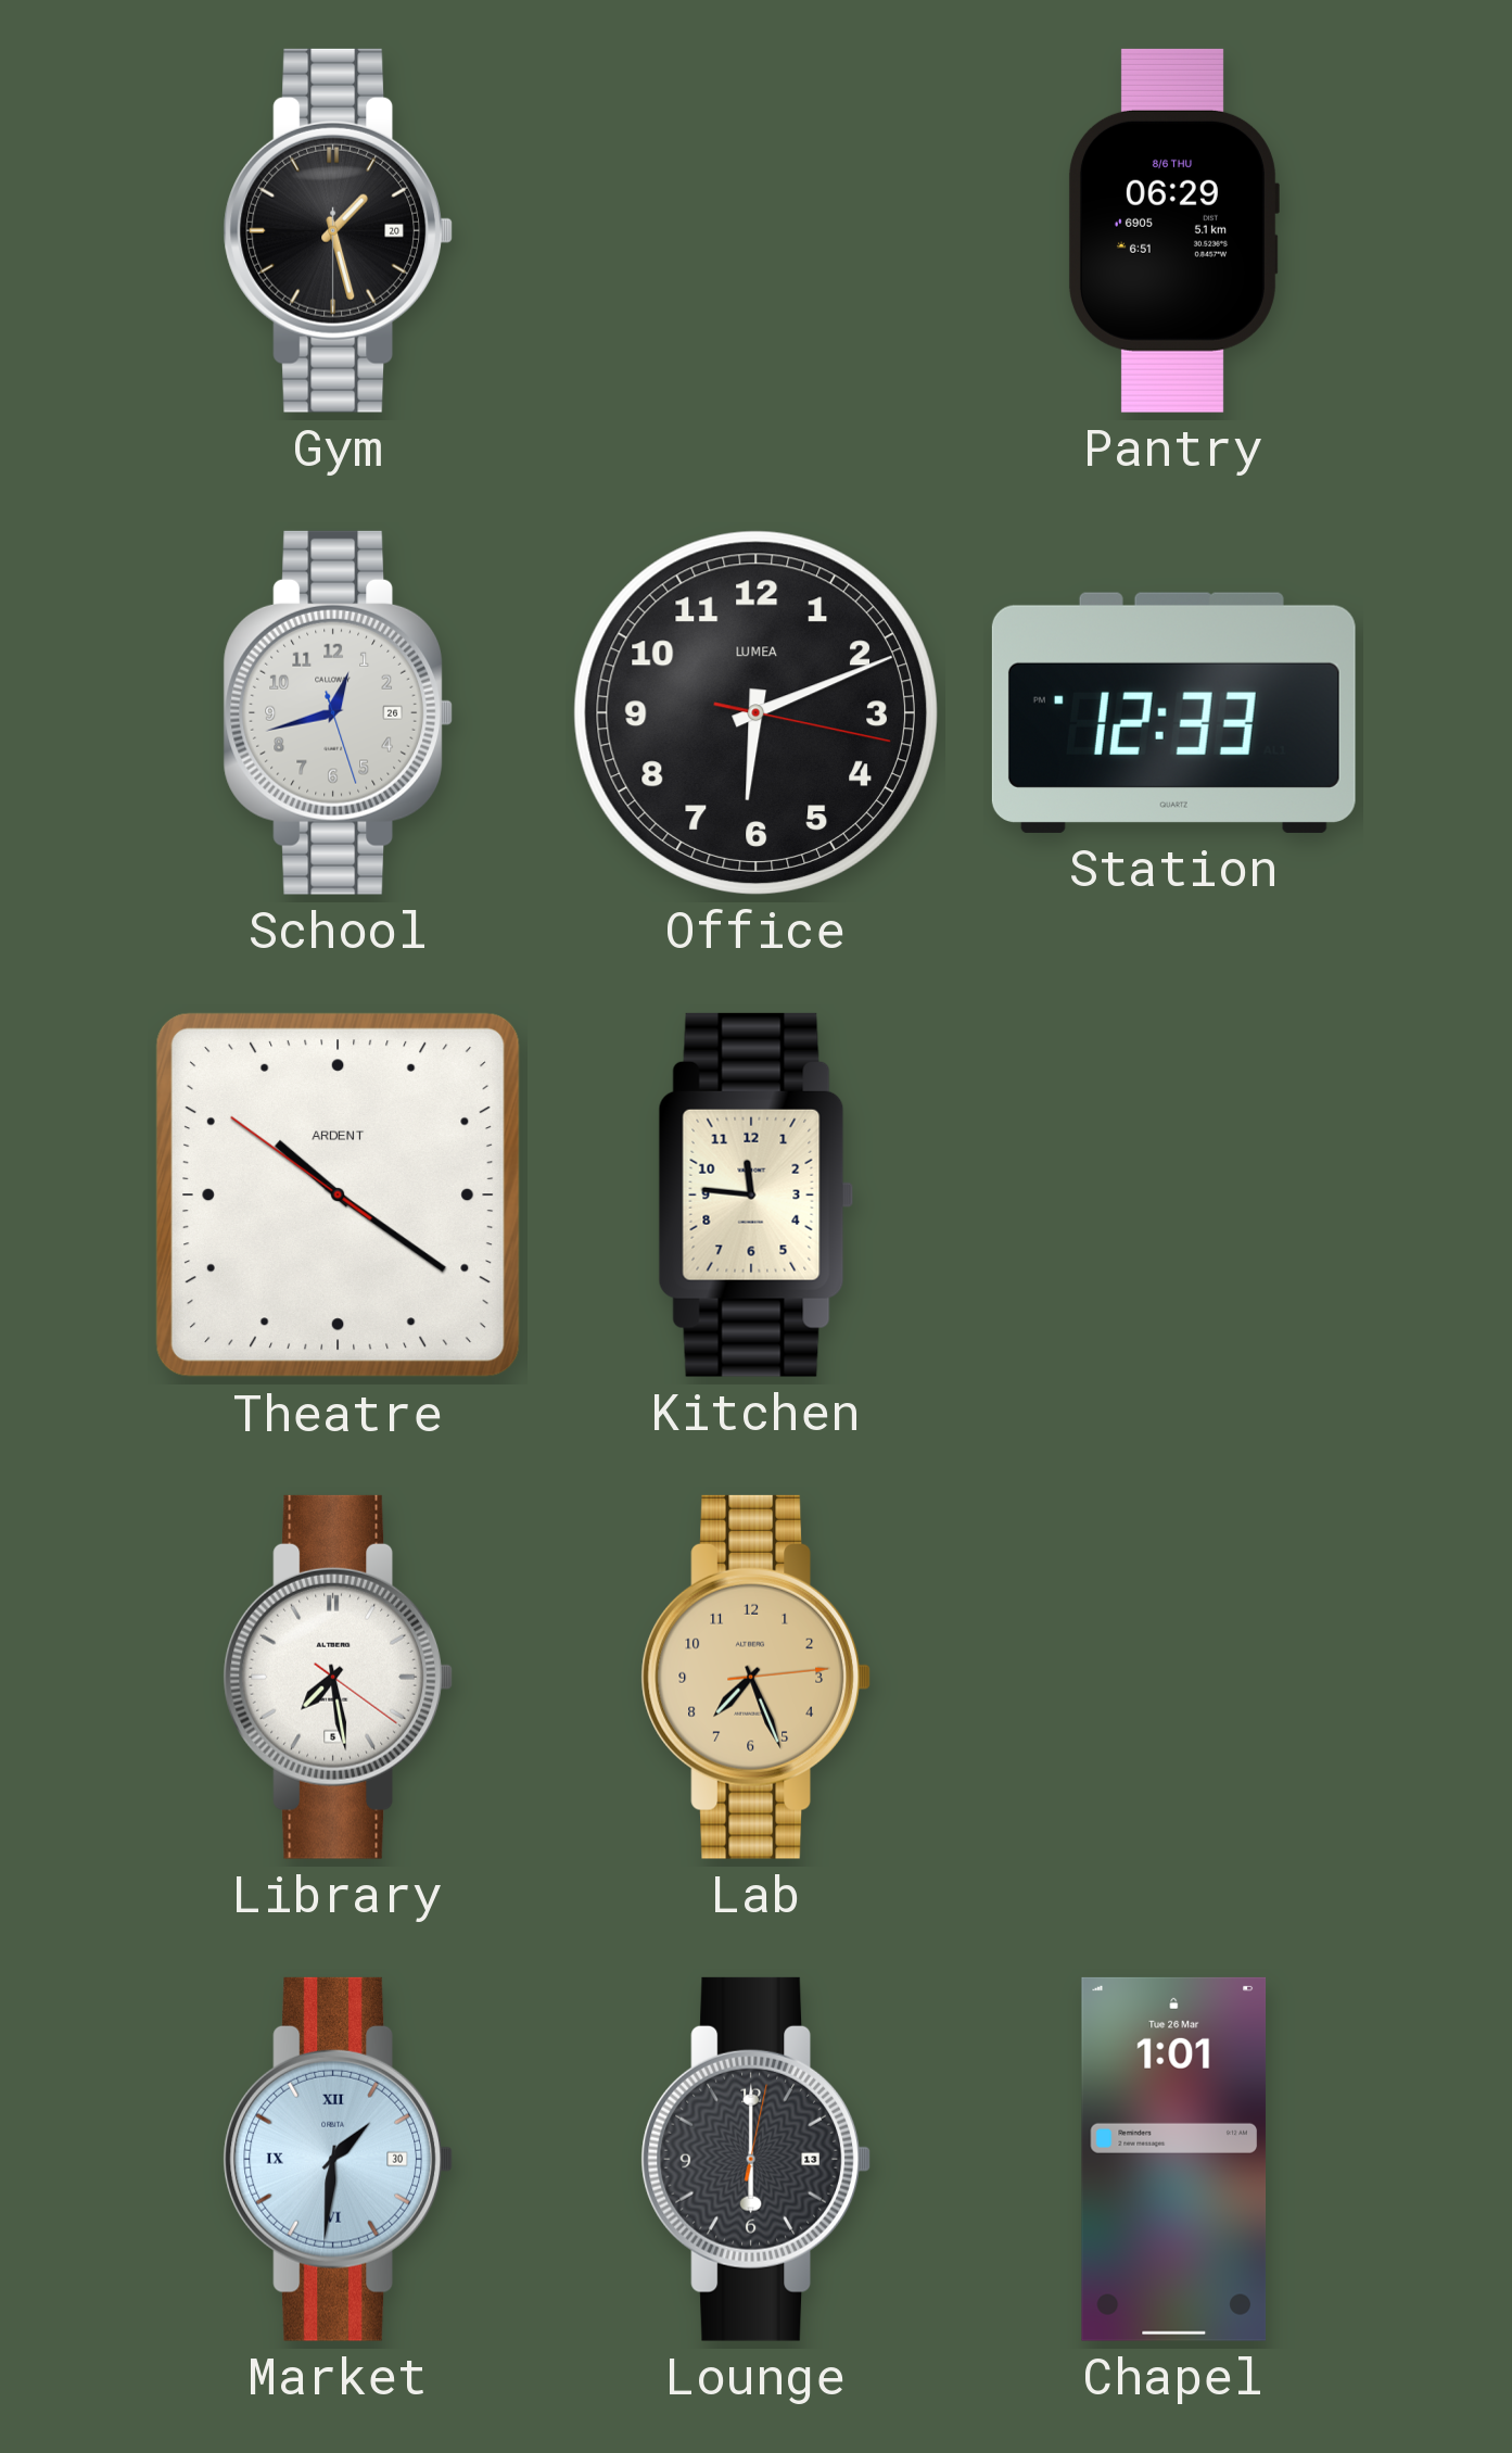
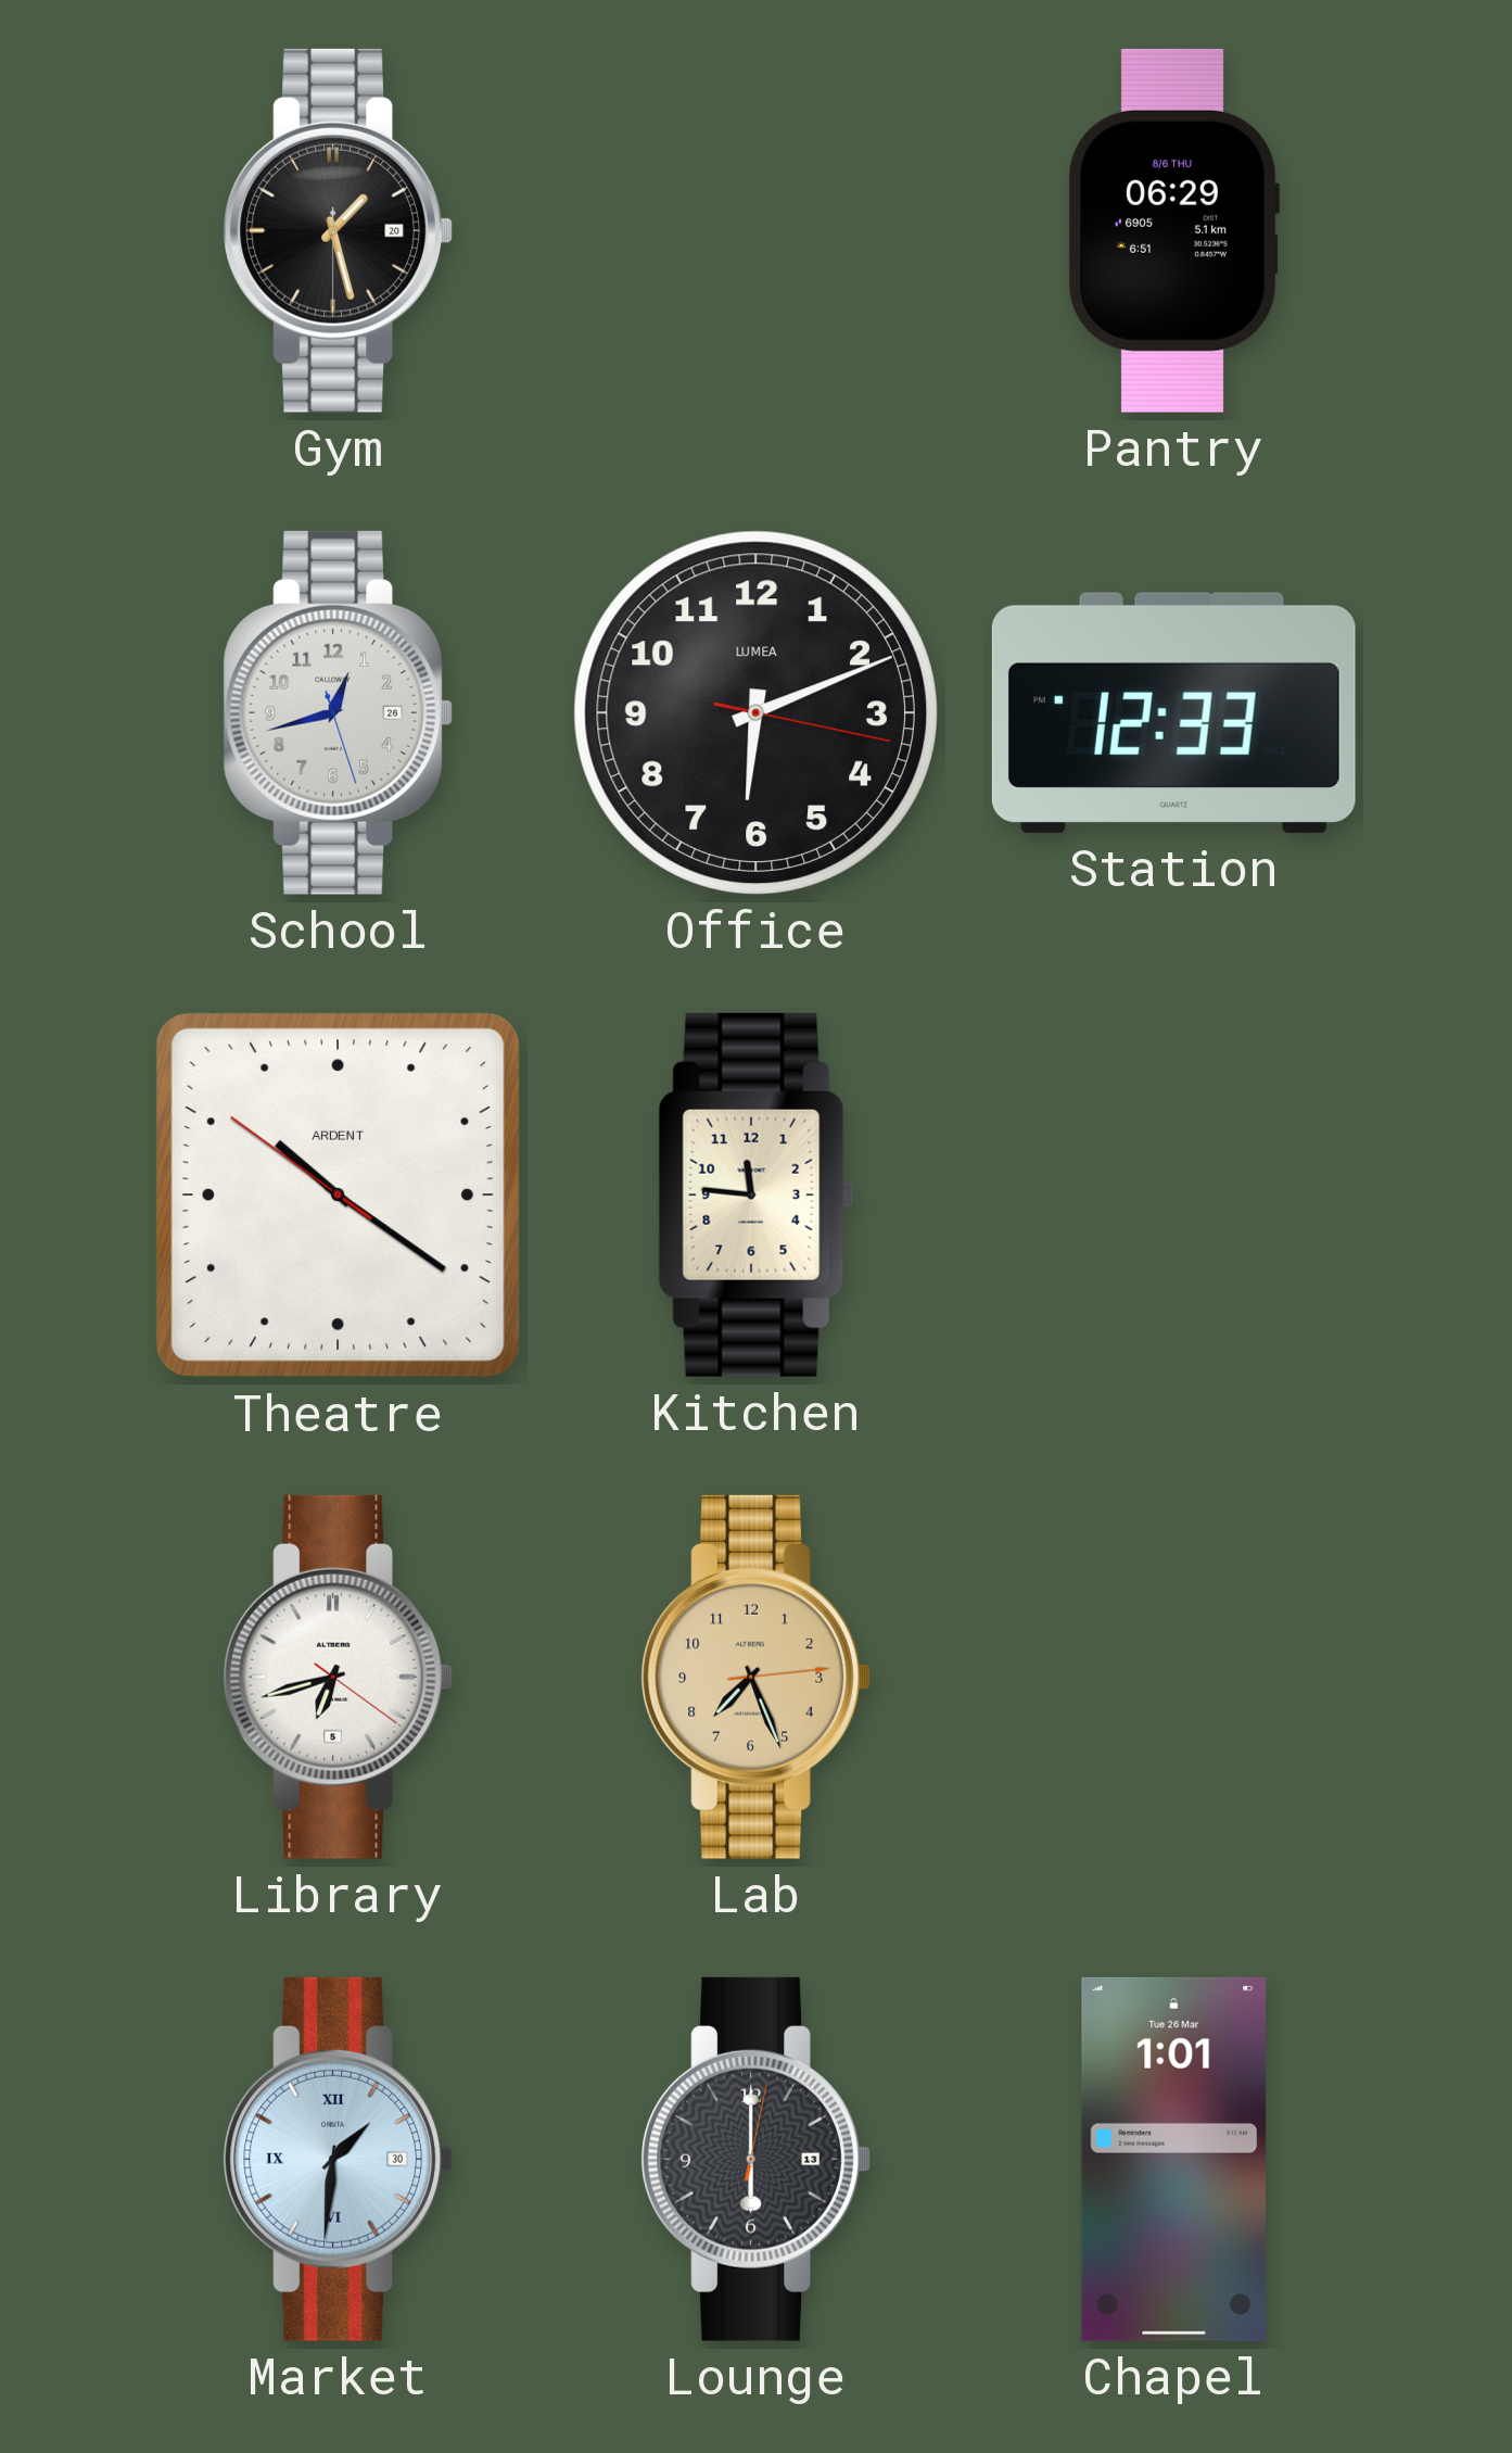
Library: 7:28 -> 6:42
